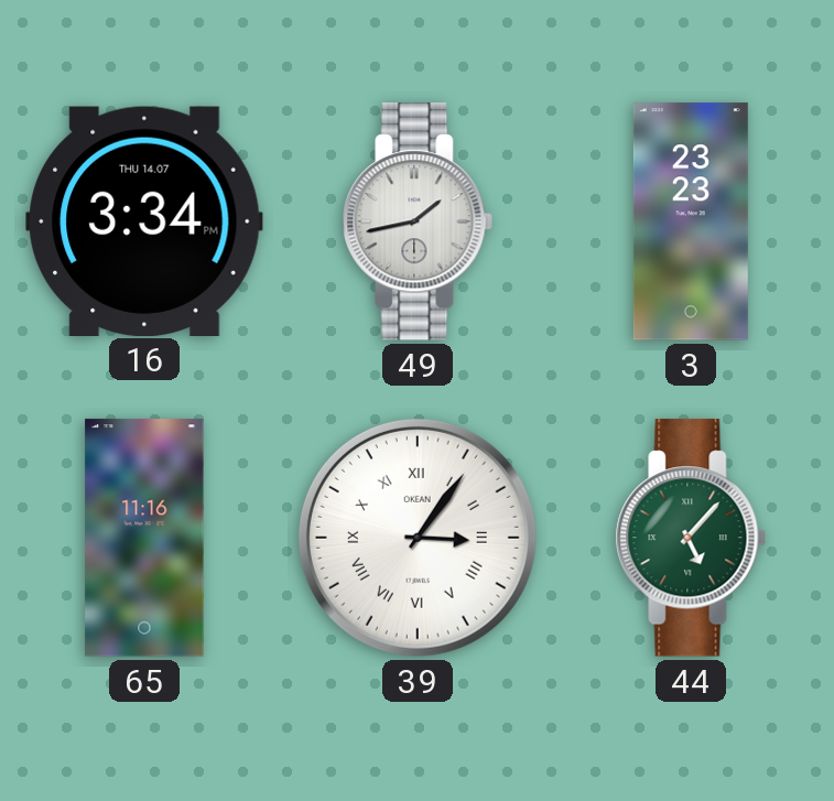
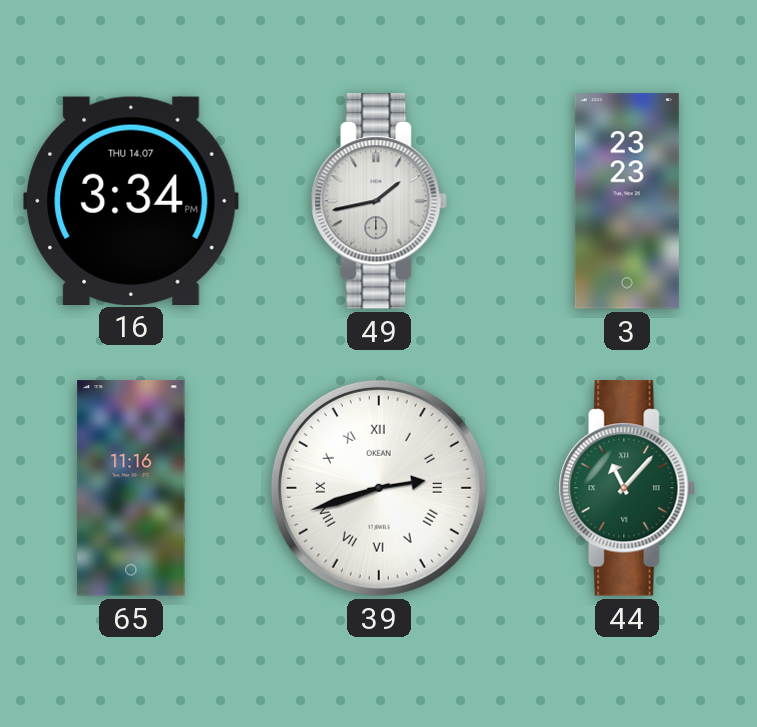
39: 3:06 -> 2:42
44: 5:07 -> 11:07
